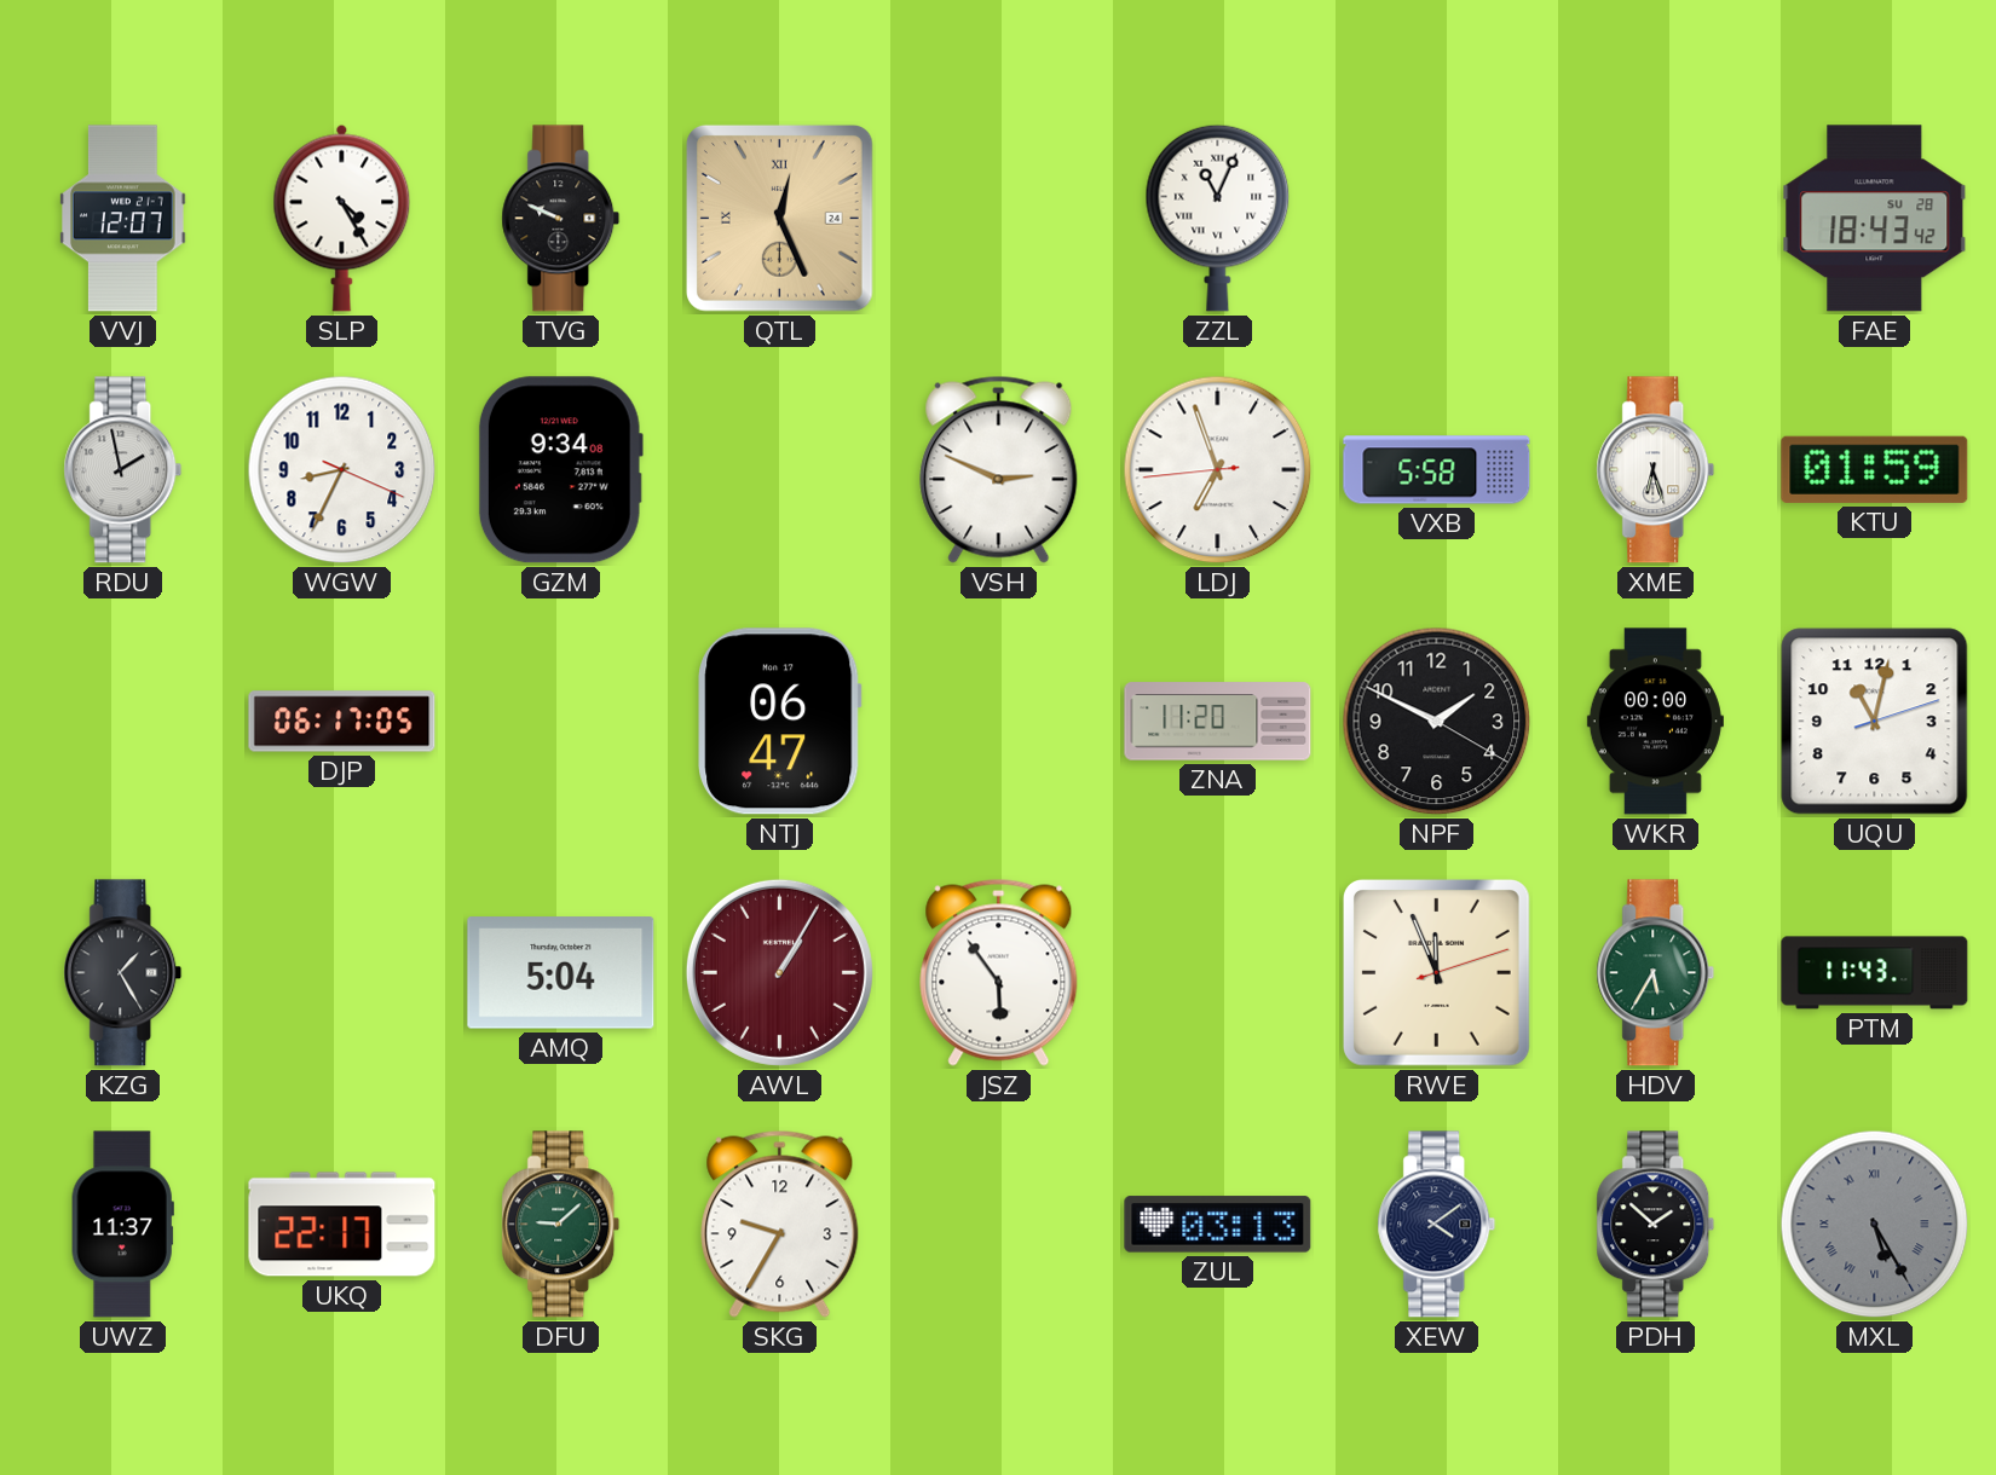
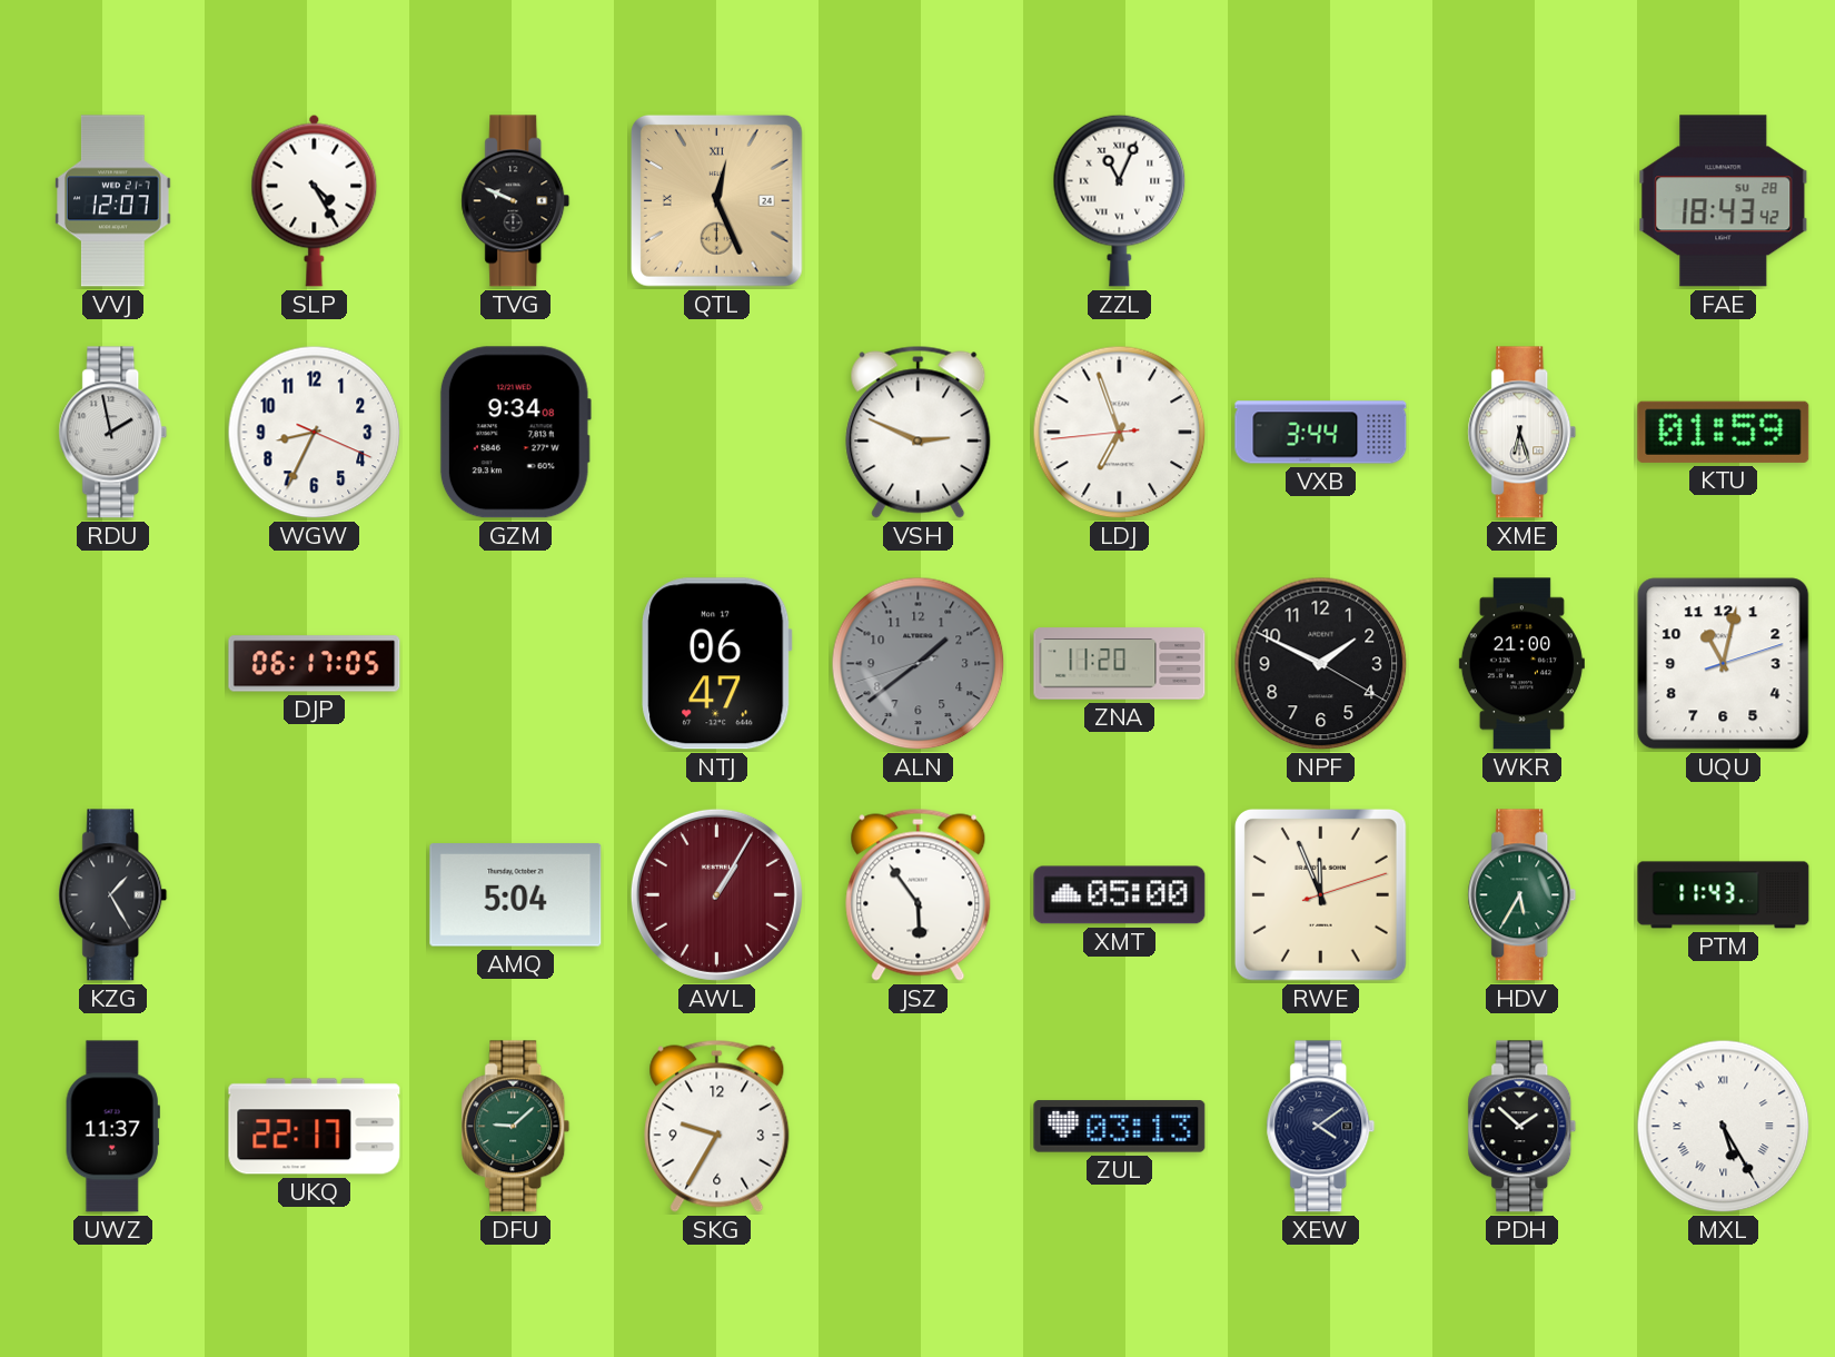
VXB: 5:58 -> 3:44
ALN: none -> 1:38
WKR: 00:00 -> 21:00
XMT: none -> 05:00
MXL dial: grey -> white
